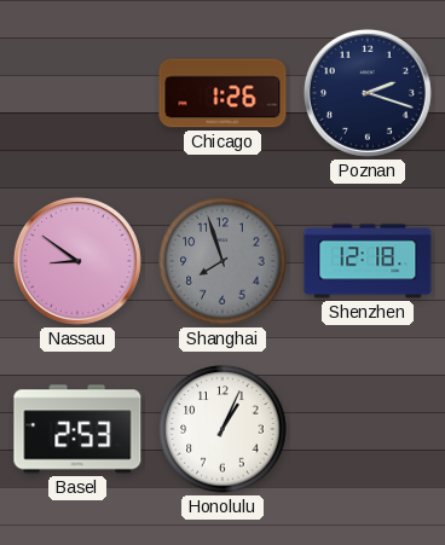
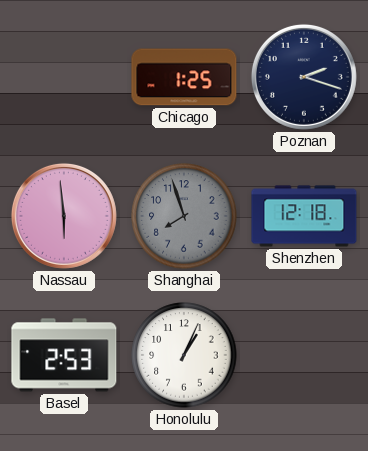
Chicago: 1:26 -> 1:25
Nassau: 8:51 -> 5:59
